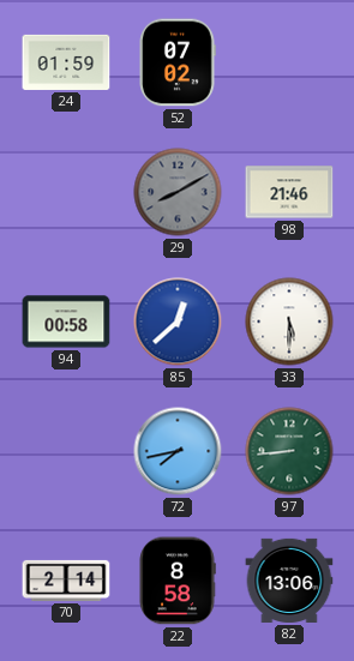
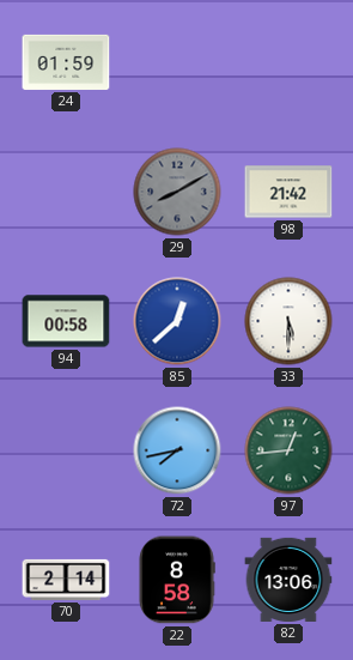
52: 07:02 -> none
98: 21:46 -> 21:42
97: 8:44 -> 12:44
